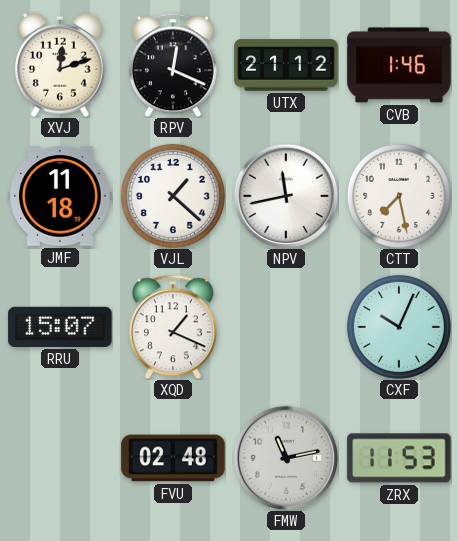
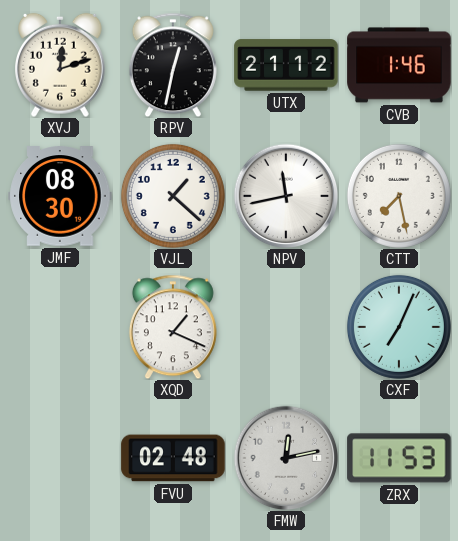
RPV: 12:19 -> 12:32
JMF: 11:18 -> 08:30
RRU: 15:07 -> none
CXF: 10:04 -> 7:04
FMW: 11:13 -> 12:13
